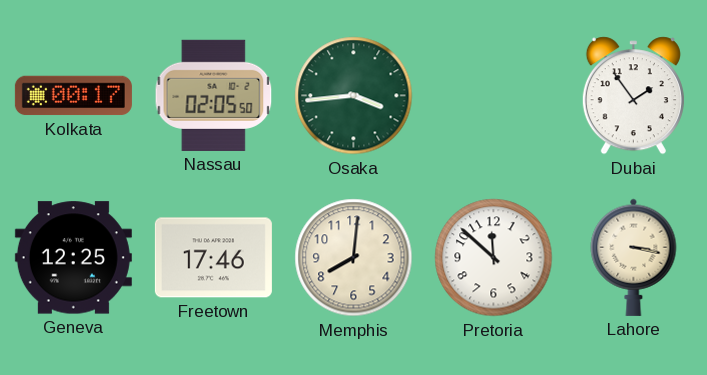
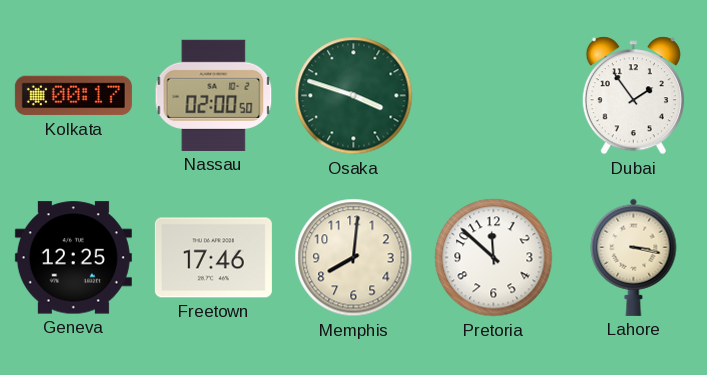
Nassau: 02:05 -> 02:00
Osaka: 3:44 -> 3:48
